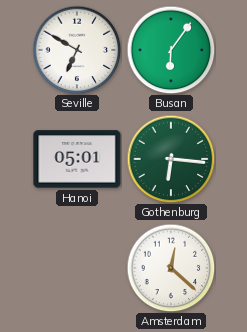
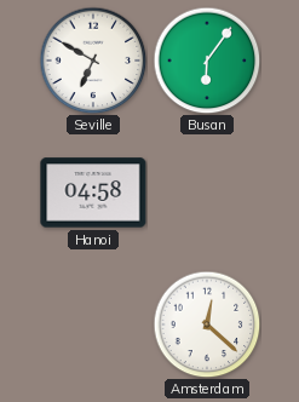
Hanoi: 05:01 -> 04:58
Gothenburg: 6:16 -> none
